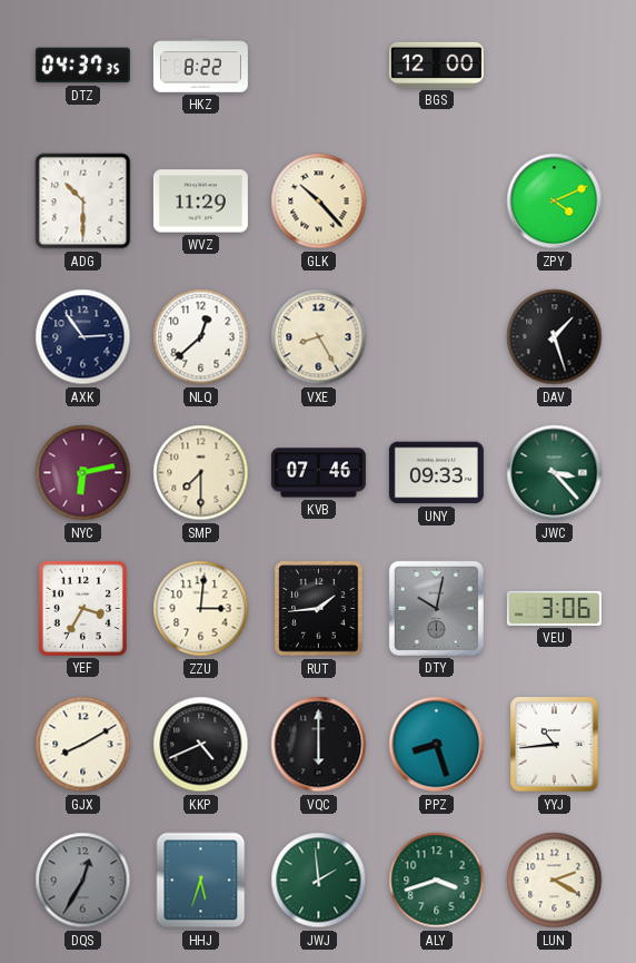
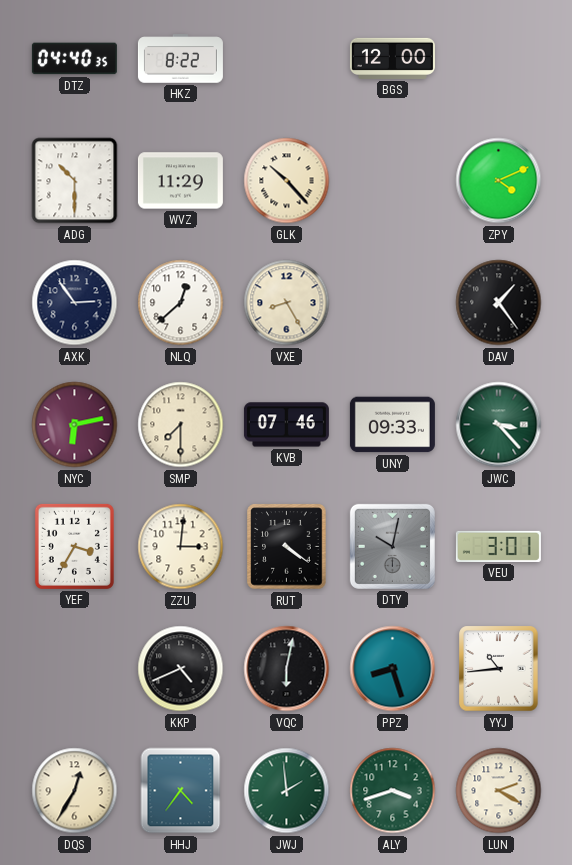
DTZ: 04:37 -> 04:40
DAV: 1:27 -> 1:24
RUT: 1:44 -> 4:21
VEU: 3:06 -> 3:01
GJX: 8:10 -> none
VQC: 6:00 -> 6:02
DQS dial: grey -> cream
HHJ: 5:33 -> 4:36
